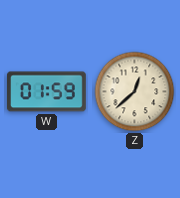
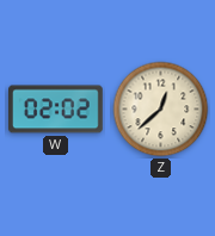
W: 01:59 -> 02:02
